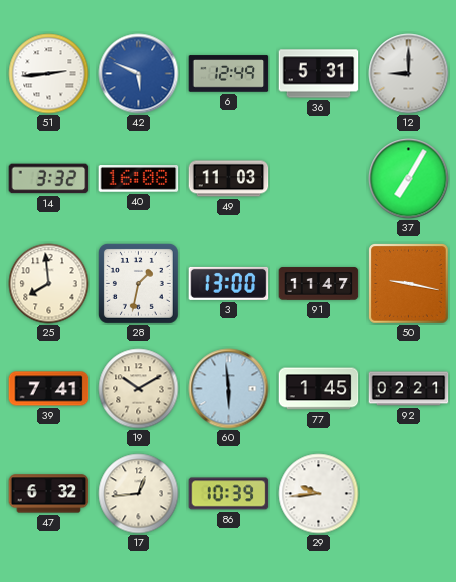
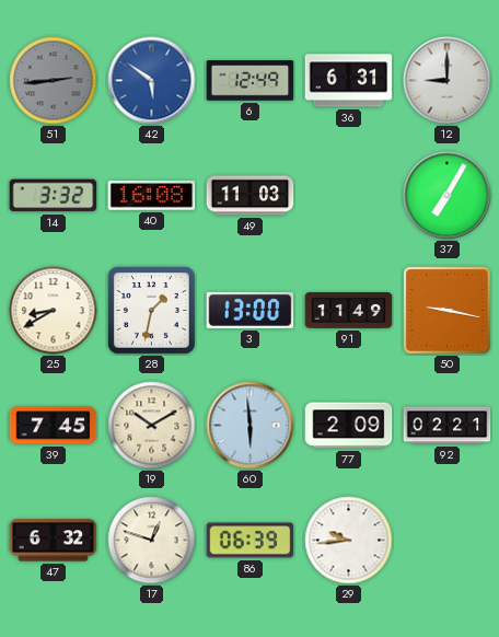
51 dial: white -> grey
42: 5:49 -> 5:51
36: 5:31 -> 6:31
25: 7:59 -> 8:40
91: 11:47 -> 11:49
39: 7:41 -> 7:45
77: 1:45 -> 2:09
17: 12:44 -> 12:48
86: 10:39 -> 06:39
